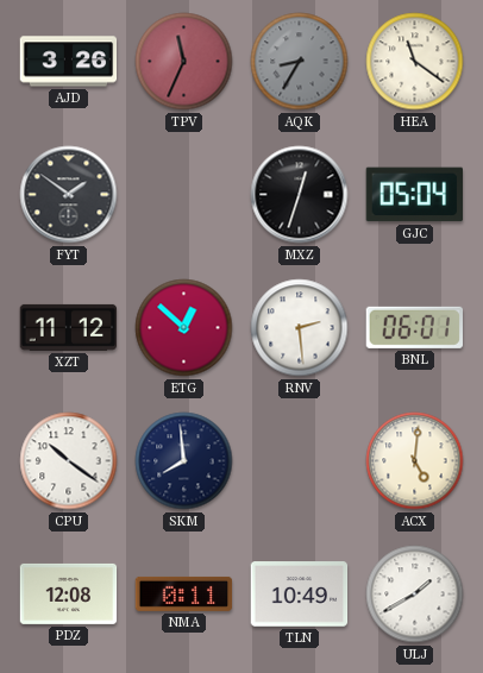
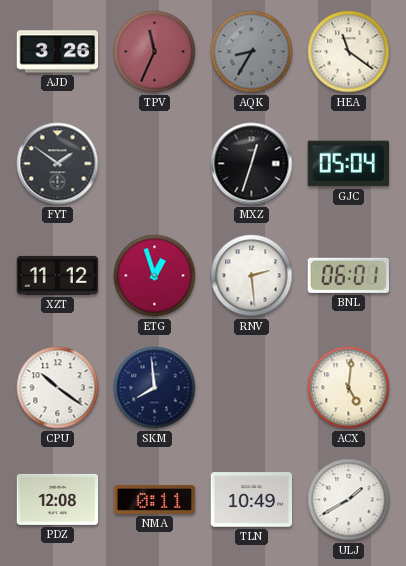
ETG: 12:52 -> 12:57
